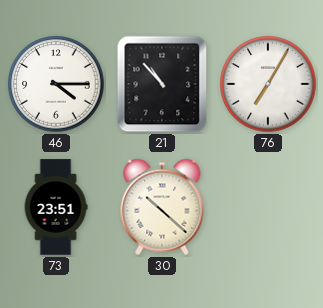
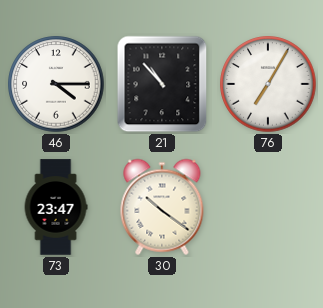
73: 23:51 -> 23:47
30: 10:22 -> 10:21
